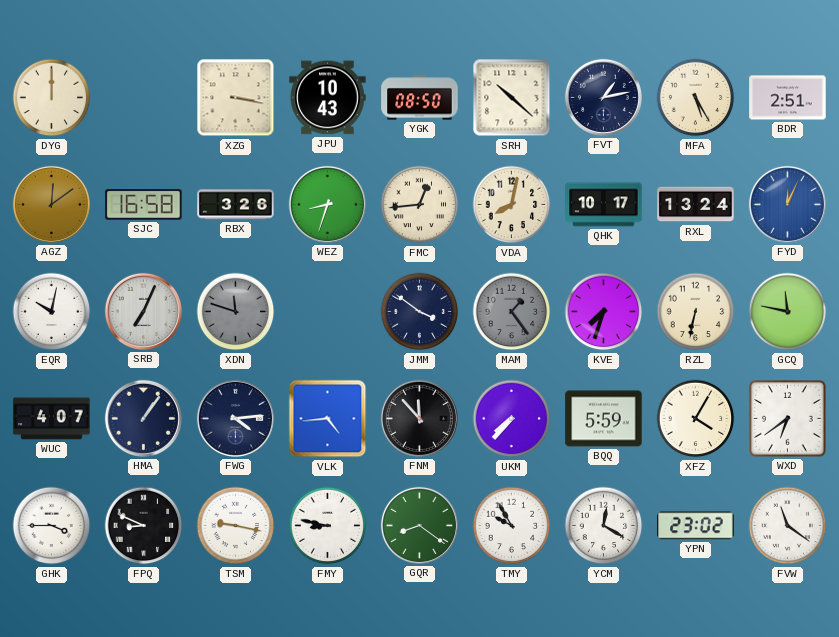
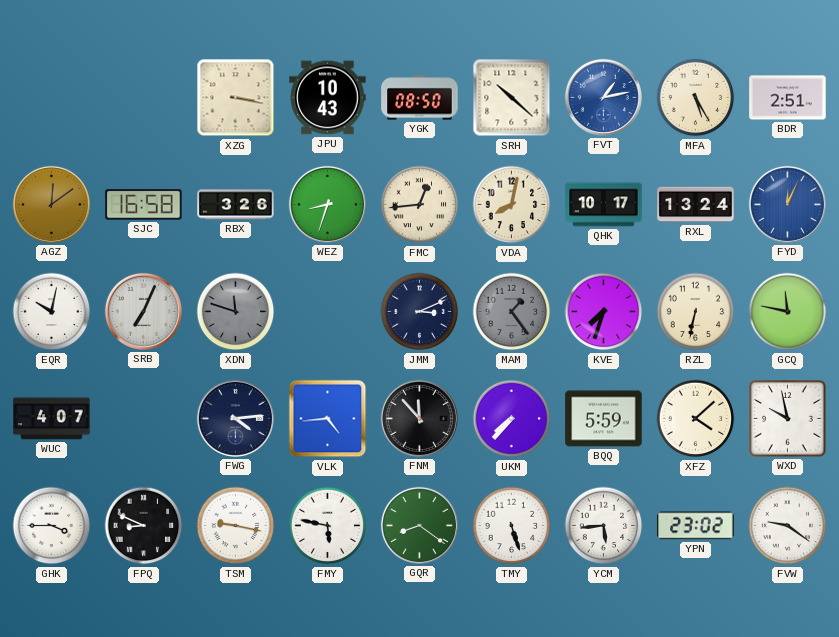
DYG: 12:00 -> none
FVT dial: navy -> blue
JMM: 3:51 -> 3:11
HMA: 1:06 -> none
XFZ: 4:05 -> 4:08
WXD: 6:39 -> 9:58
FMY: 8:47 -> 5:47
TMY: 9:55 -> 5:27
YCM: 12:20 -> 5:44
FVW: 11:21 -> 9:21
